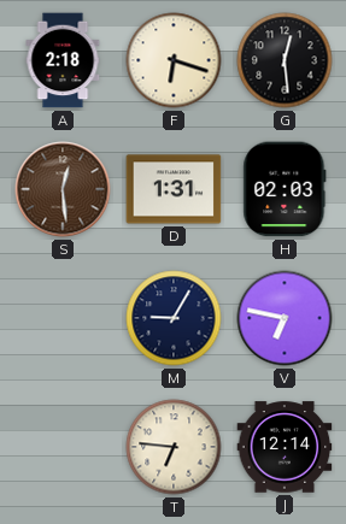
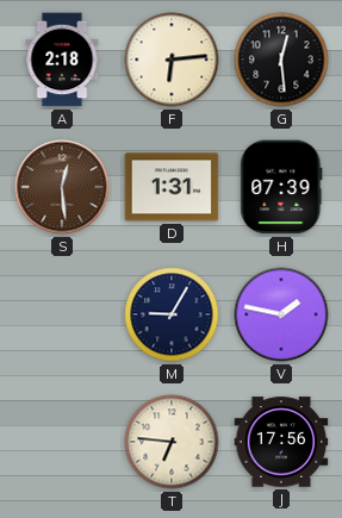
F: 6:18 -> 6:14
H: 02:03 -> 07:39
V: 6:47 -> 1:47
J: 12:14 -> 17:56
